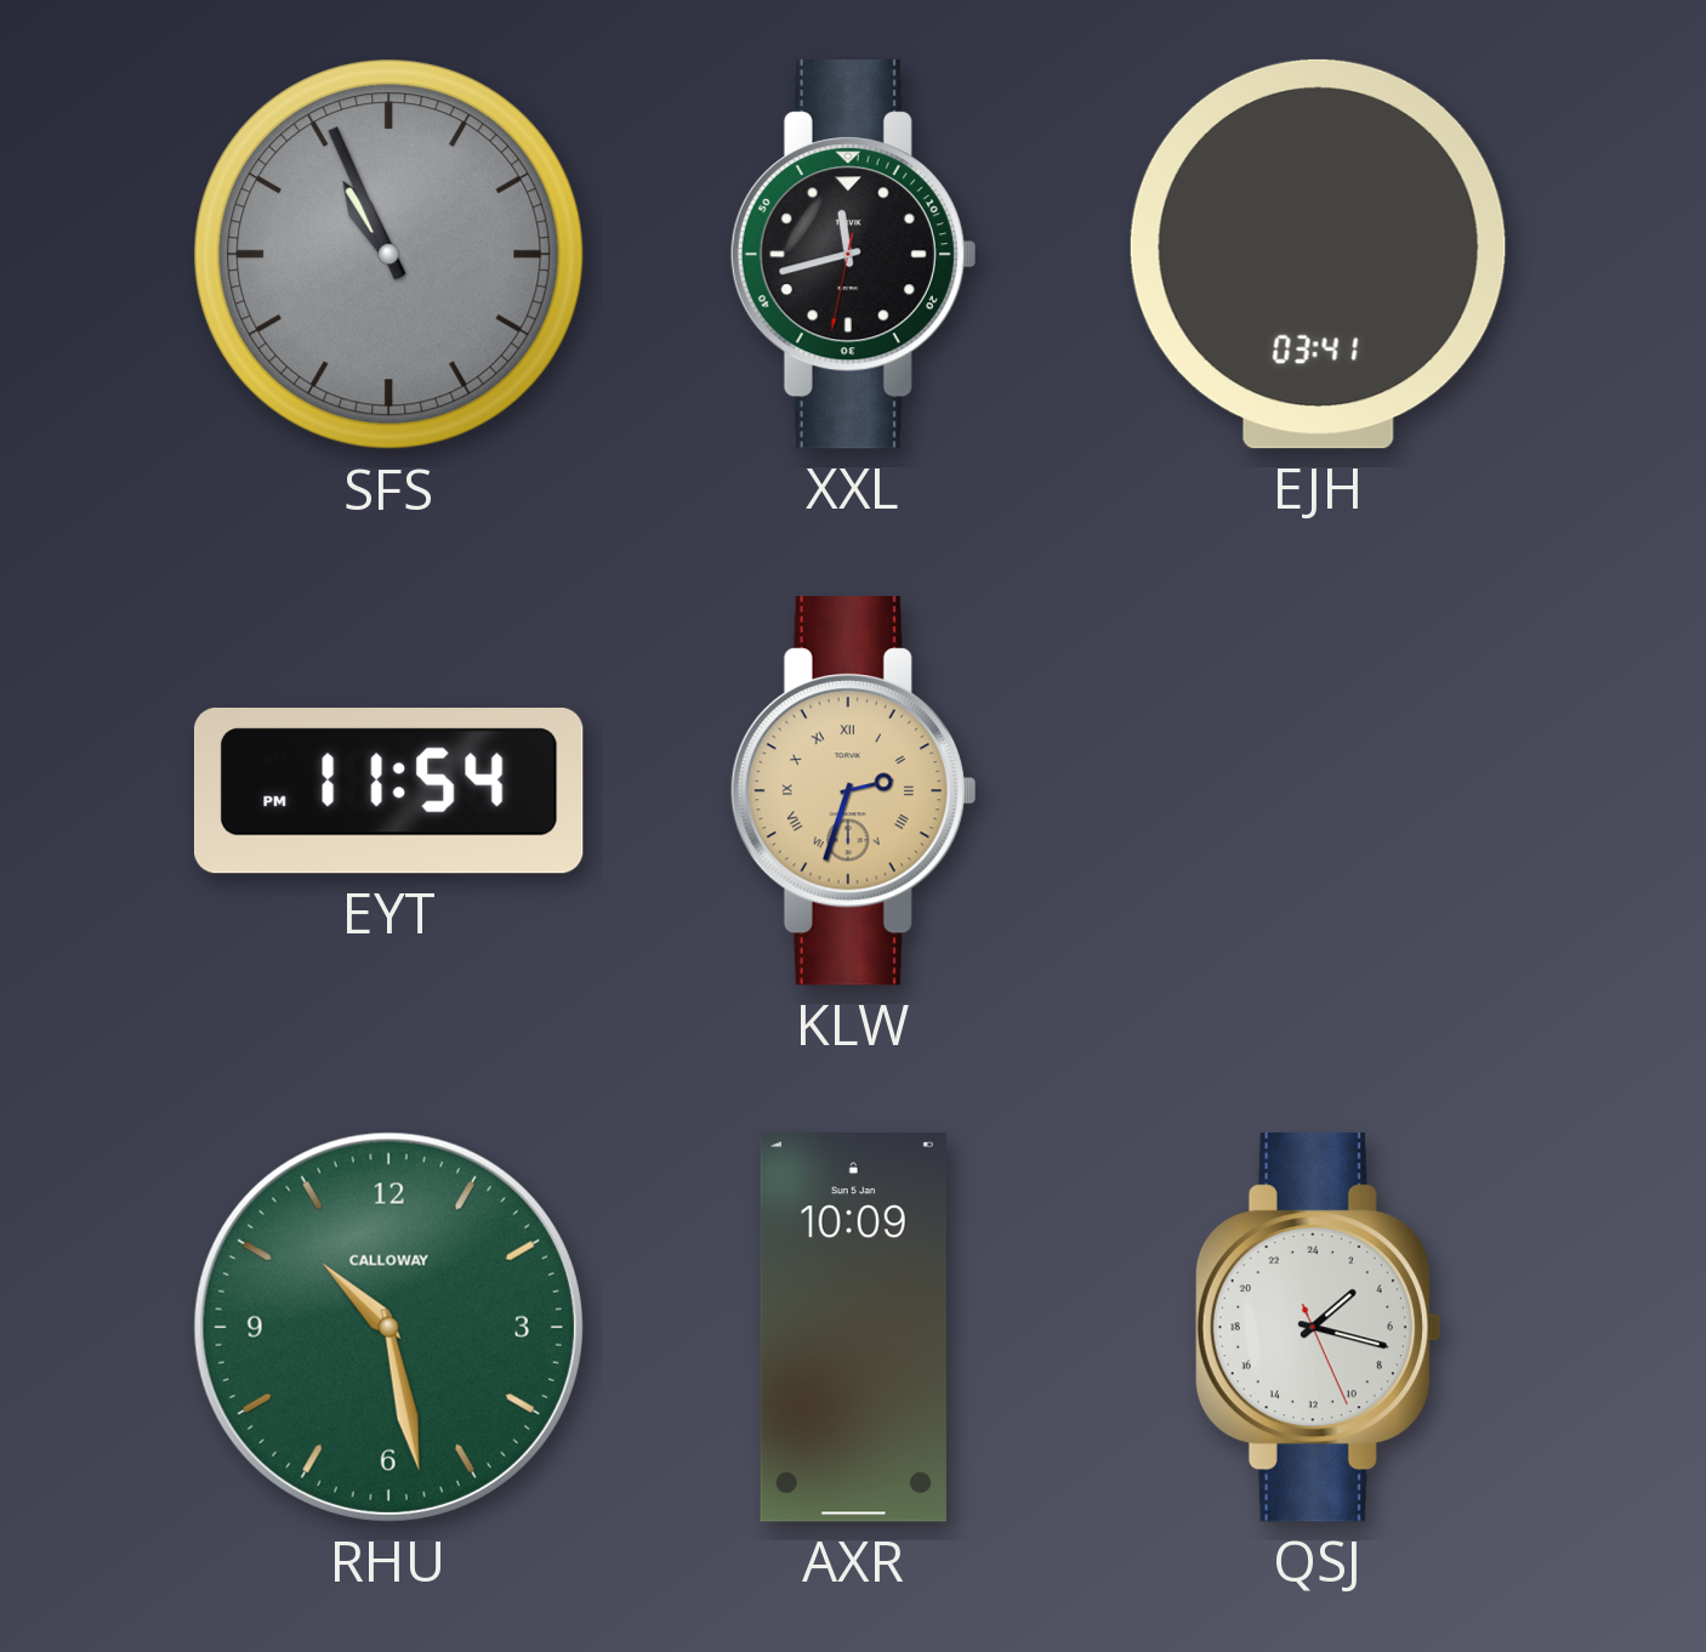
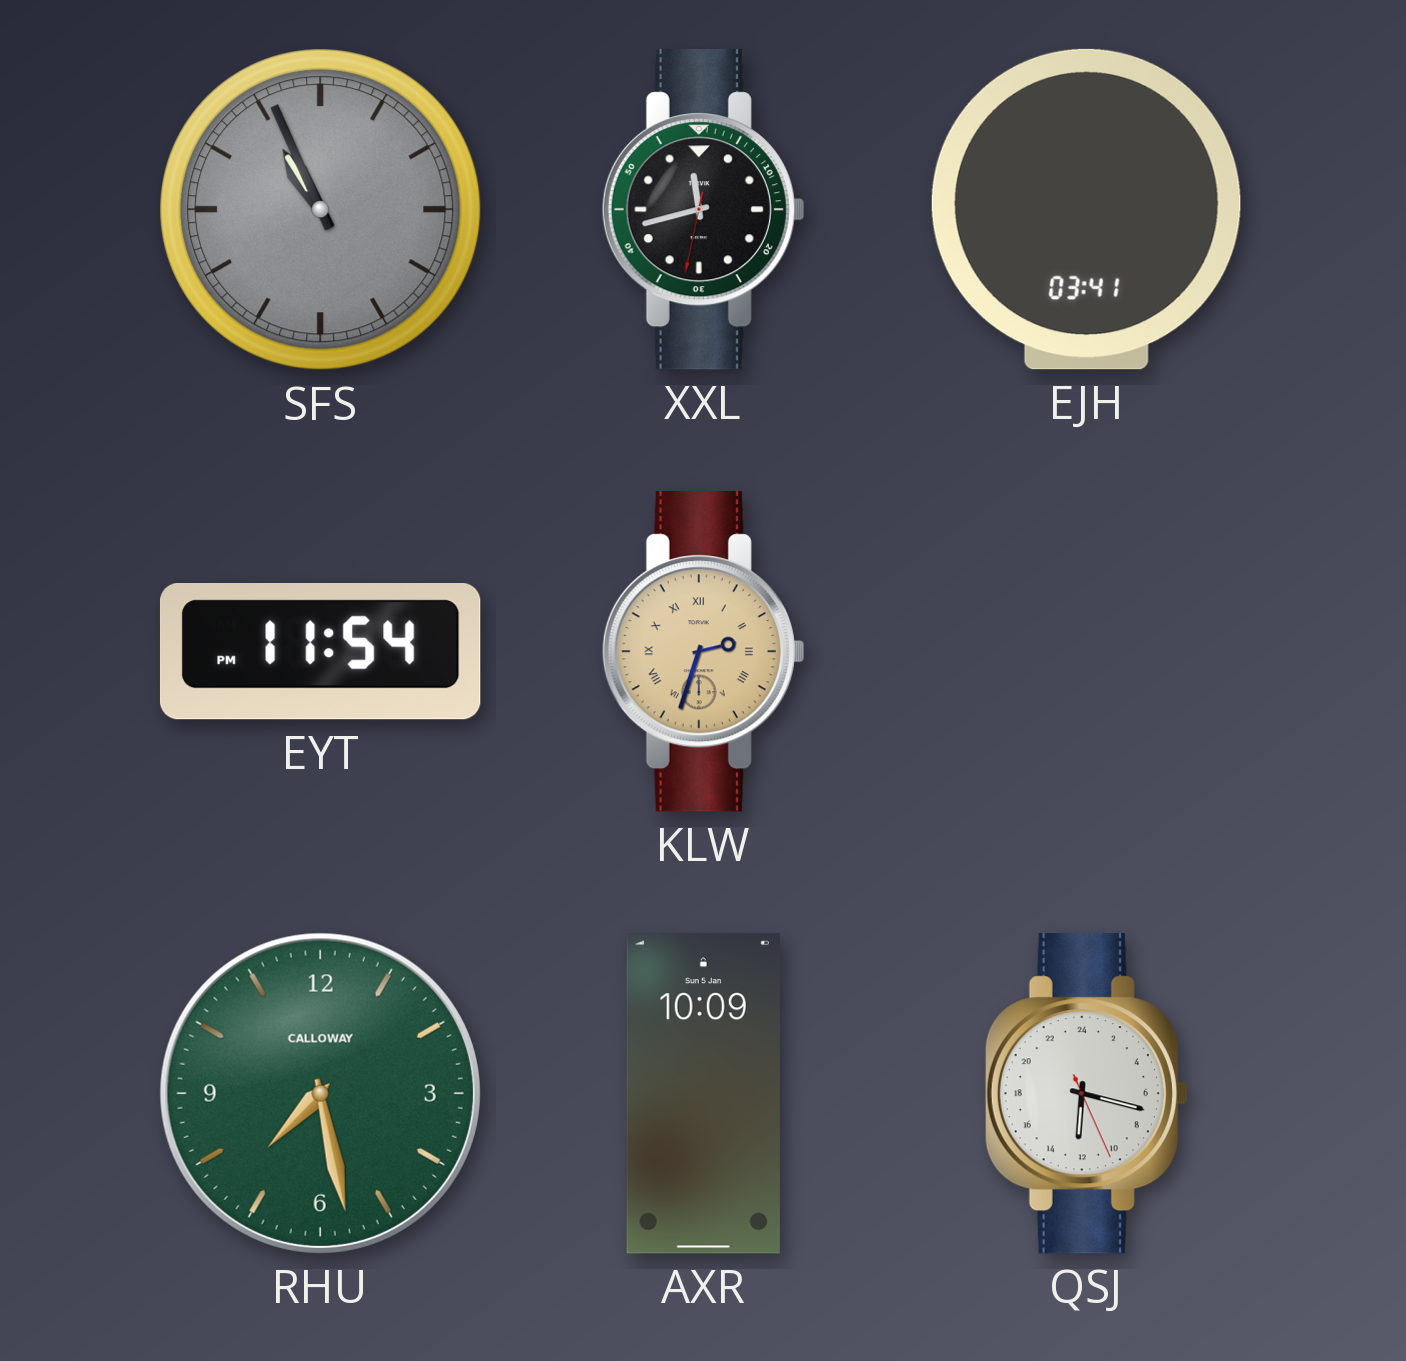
RHU: 10:28 -> 7:28
QSJ: 3:17 -> 12:17
